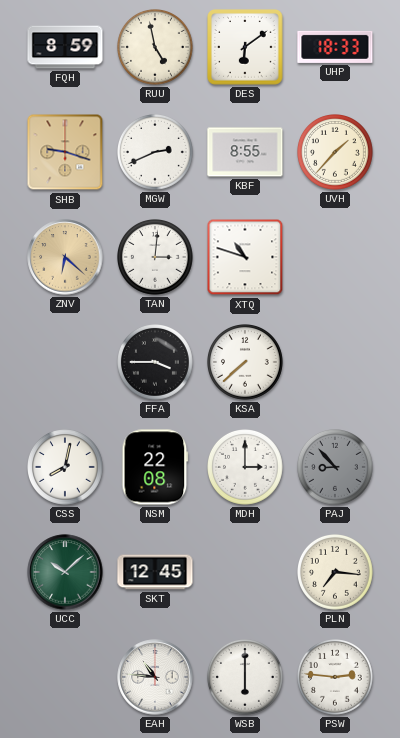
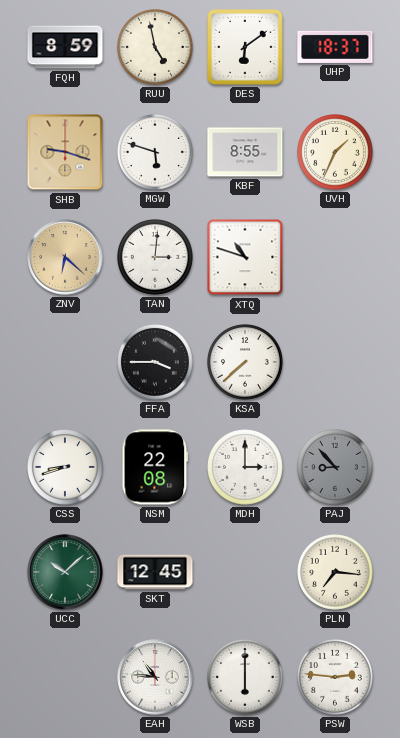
UHP: 18:33 -> 18:37
MGW: 2:41 -> 5:48
UVH: 1:37 -> 1:34
CSS: 8:02 -> 8:42
